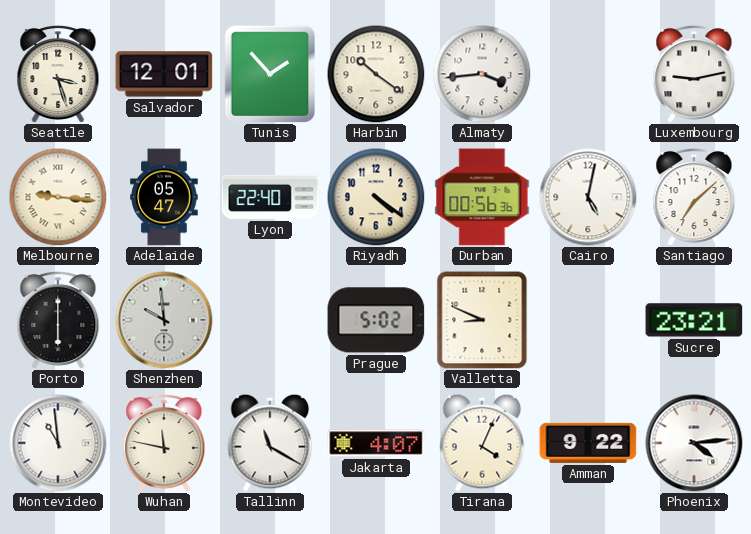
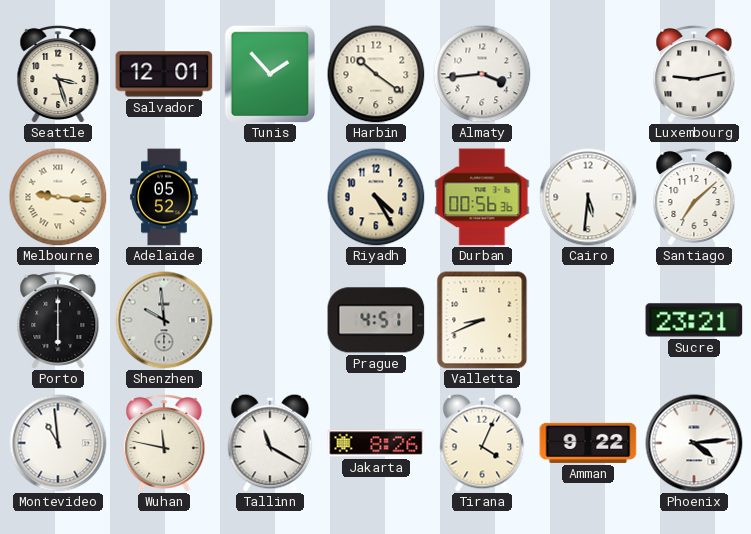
Adelaide: 05:47 -> 05:52
Lyon: 22:40 -> none
Riyadh: 4:21 -> 4:25
Cairo: 5:02 -> 5:31
Prague: 5:02 -> 4:51
Valletta: 8:49 -> 8:41
Jakarta: 4:07 -> 8:26
